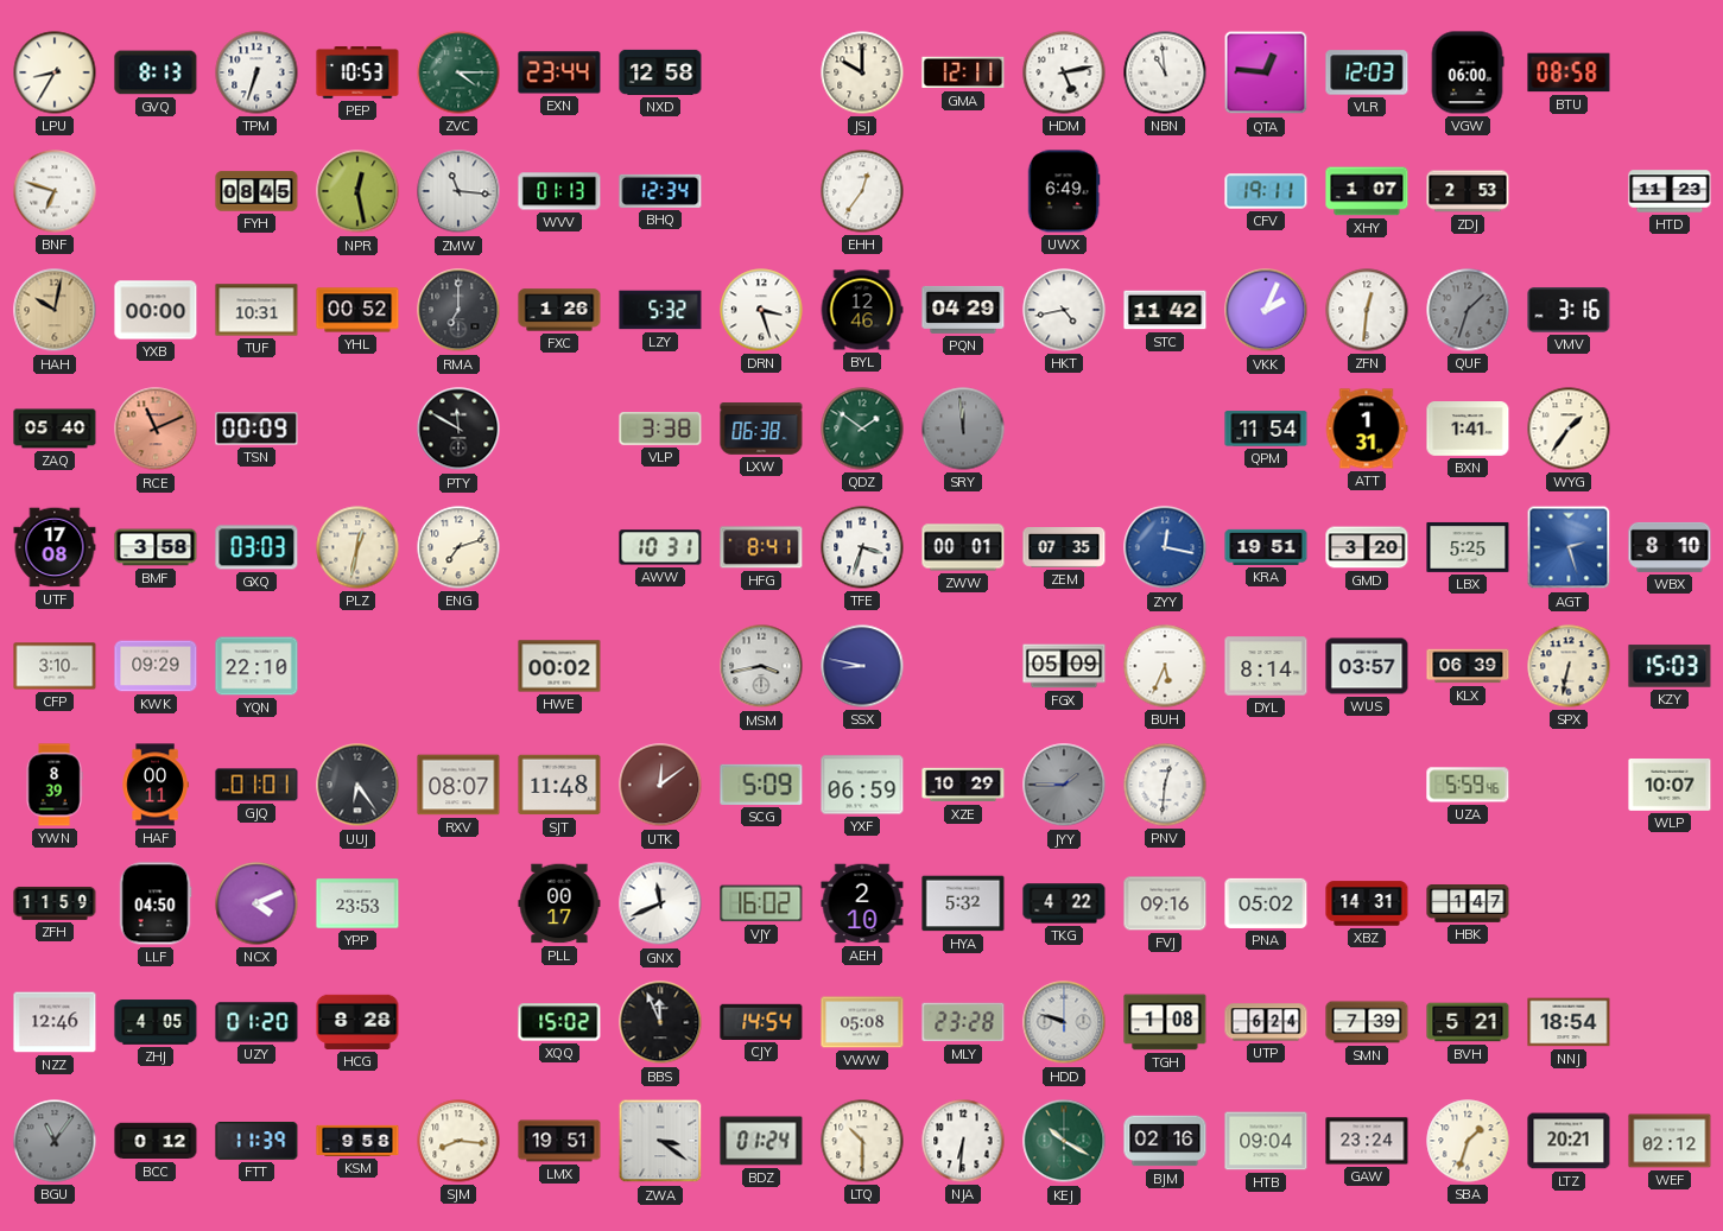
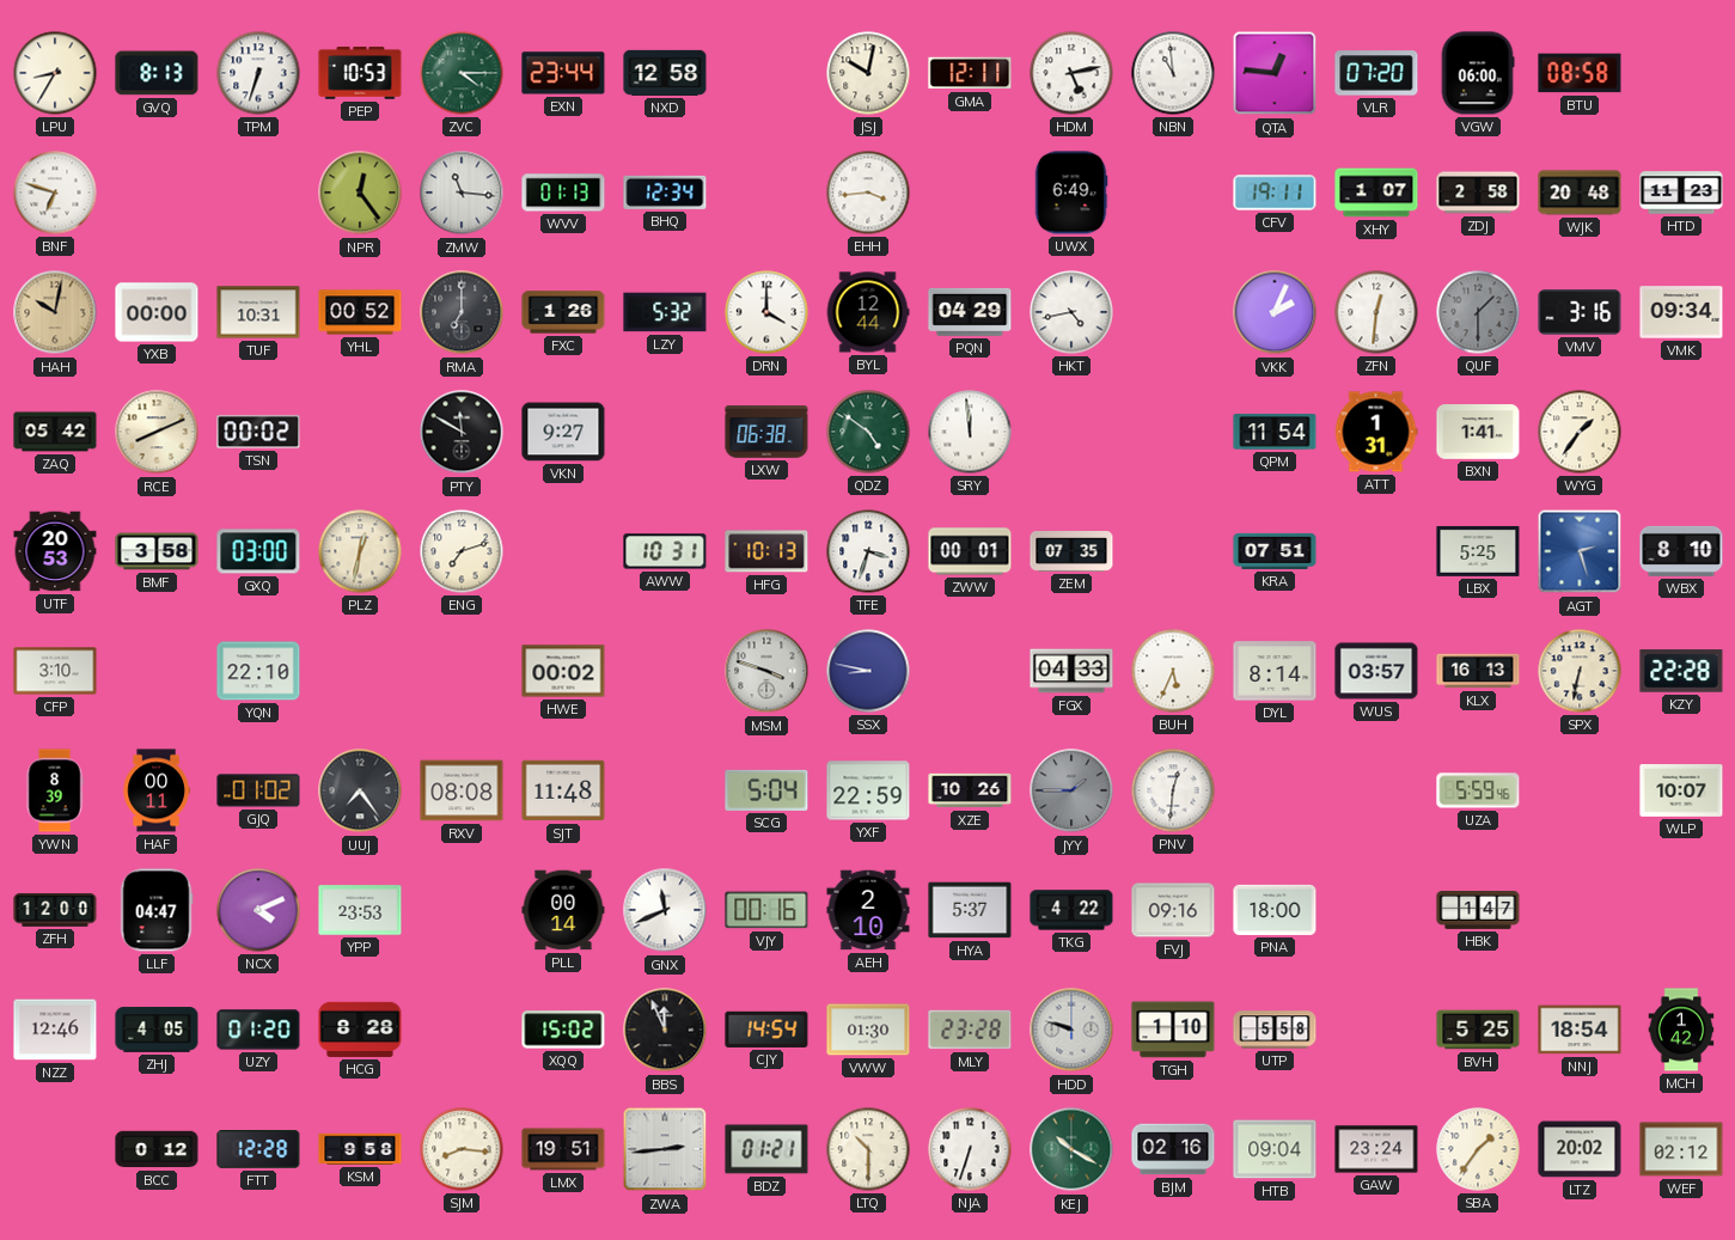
JSJ: 10:00 -> 10:02
VLR: 12:03 -> 07:20
FYH: 08:45 -> none
NPR: 12:28 -> 12:24
EHH: 12:36 -> 3:44
ZDJ: 2:53 -> 2:58
WJK: none -> 20:48
DRN: 3:27 -> 4:00
BYL: 12:46 -> 12:44
STC: 11:42 -> none
QUF: 1:33 -> 1:30
VMK: none -> 09:34
ZAQ: 05:40 -> 05:42
RCE: 11:11 -> 8:11
RCE dial: salmon -> cream
TSN: 00:09 -> 00:02
VKN: none -> 9:27
VLP: 3:38 -> none
QDZ: 1:51 -> 4:51
SRY dial: grey -> white
UTF: 17:08 -> 20:53
GXQ: 03:03 -> 03:00
HFG: 8:41 -> 10:13
ZYY: 12:17 -> none
KRA: 19:51 -> 07:51
GMD: 3:20 -> none
KWK: 09:29 -> none
MSM: 3:43 -> 3:48
FGX: 05:09 -> 04:33
KLX: 06:39 -> 16:13
KZY: 15:03 -> 22:28
GJQ: 01:01 -> 01:02
UUJ: 6:24 -> 7:24
RXV: 08:07 -> 08:08
UTK: 12:09 -> none
SCG: 5:09 -> 5:04
YXF: 06:59 -> 22:59
XZE: 10:29 -> 10:26
ZFH: 11:59 -> 12:00
LLF: 04:50 -> 04:47
PLL: 00:17 -> 00:14
VJY: 16:02 -> 00:16
HYA: 5:32 -> 5:37
PNA: 05:02 -> 18:00
XBZ: 14:31 -> none
VWW: 05:08 -> 01:30
TGH: 1:08 -> 1:10
UTP: 6:24 -> 5:58
SMN: 7:39 -> none
BVH: 5:21 -> 5:25
MCH: none -> 1:42
BGU: 11:06 -> none
FTT: 11:39 -> 12:28
ZWA: 3:21 -> 2:44
BDZ: 01:24 -> 01:21
NJA: 6:31 -> 6:33
SBA: 1:33 -> 1:36
LTZ: 20:21 -> 20:02
